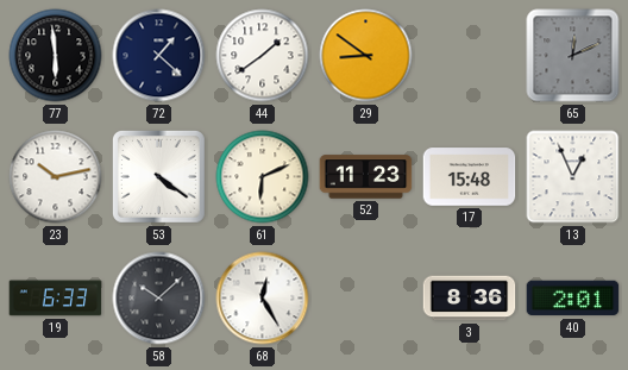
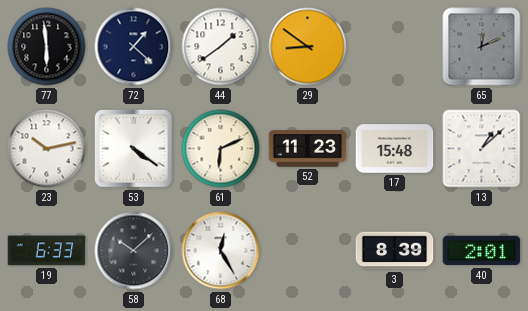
13: 12:56 -> 1:08
3: 8:36 -> 8:39
